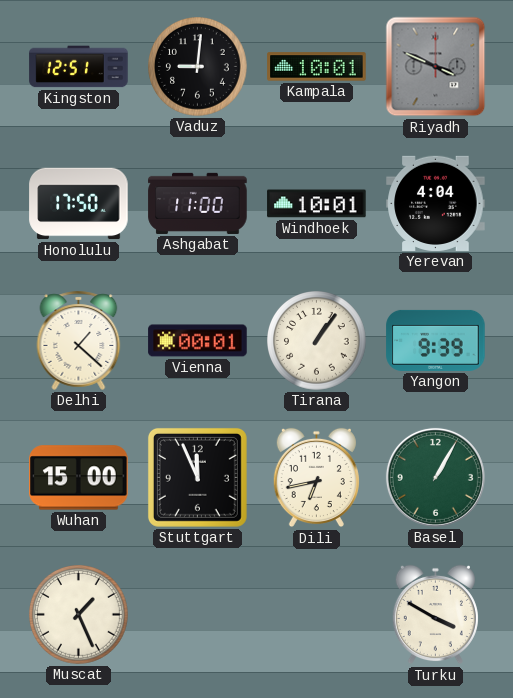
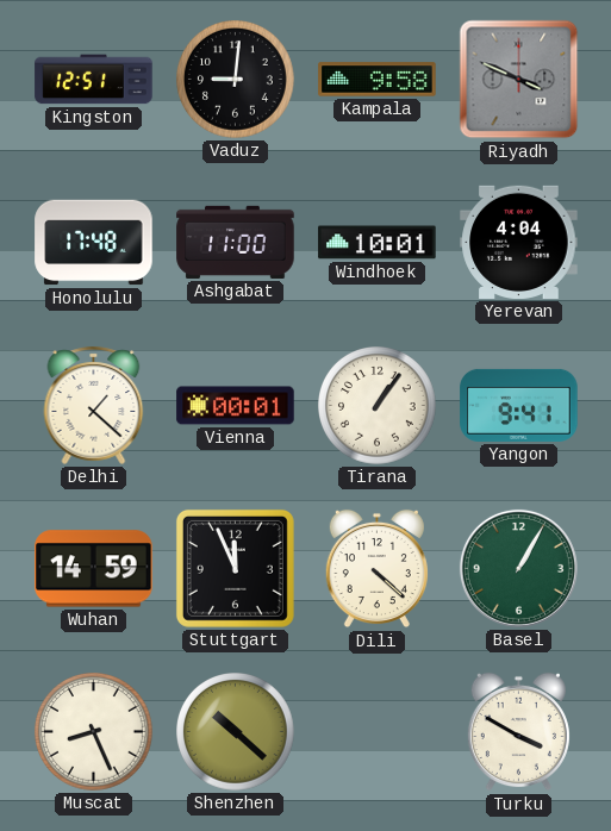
Kampala: 10:01 -> 9:58
Honolulu: 17:50 -> 17:48
Yangon: 9:39 -> 9:41
Wuhan: 15:00 -> 14:59
Dili: 6:43 -> 4:22
Muscat: 1:26 -> 8:26
Shenzhen: none -> 10:22
